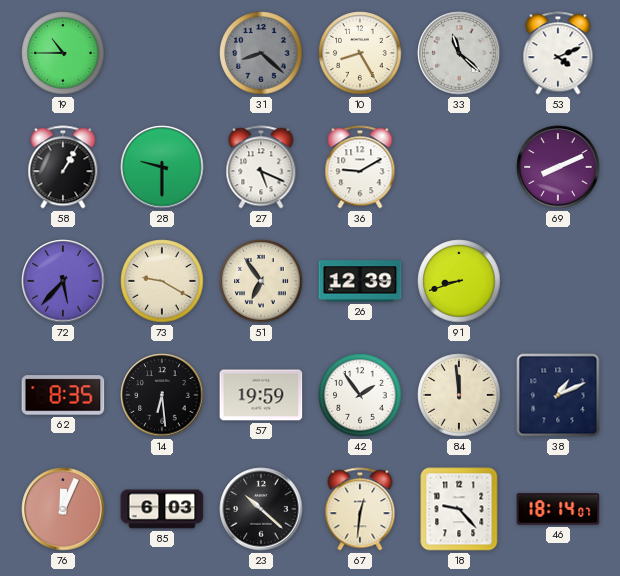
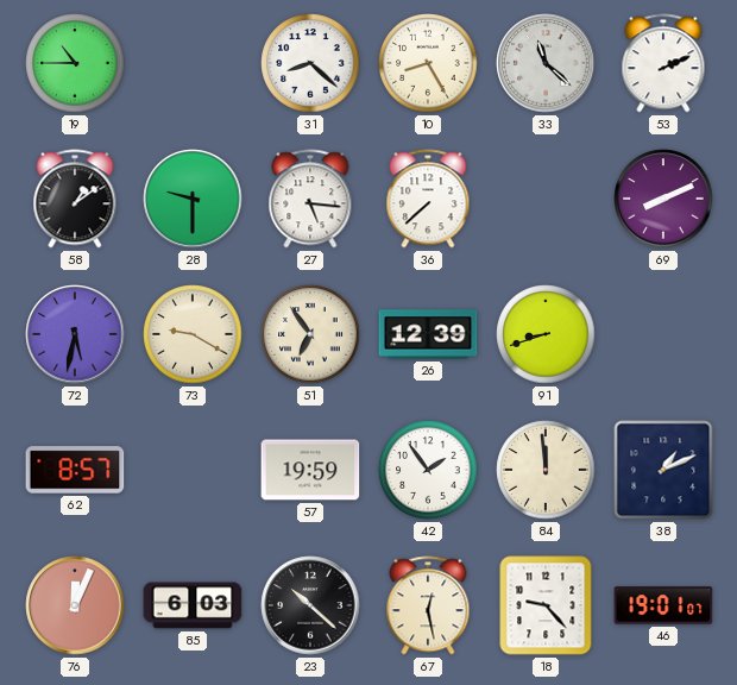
31 dial: grey -> white
53: 4:11 -> 2:11
58: 1:05 -> 1:09
27: 5:19 -> 5:16
36: 9:10 -> 7:38
72: 5:37 -> 5:32
62: 8:35 -> 8:57
14: 6:29 -> none
67: 12:31 -> 12:28
46: 18:14 -> 19:01
